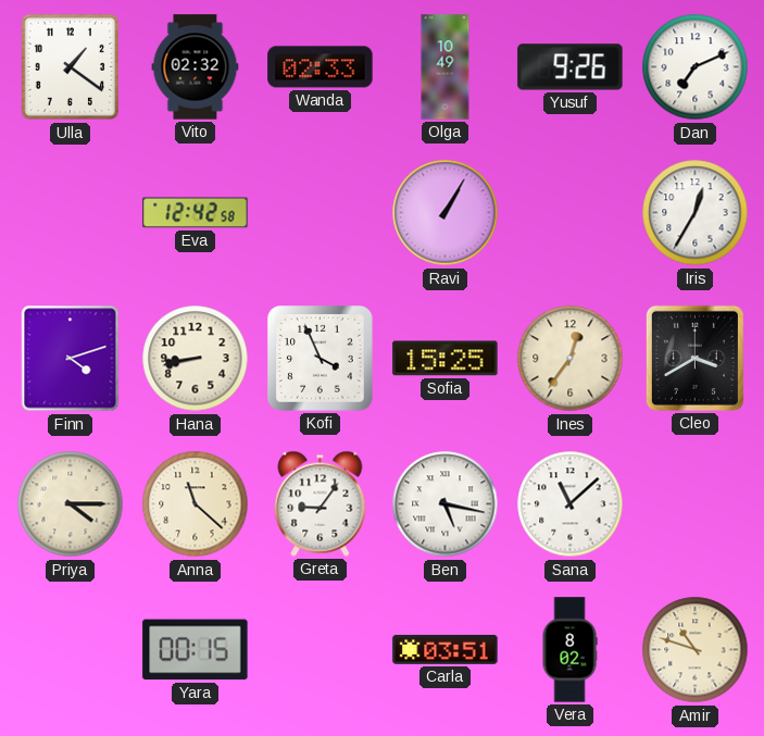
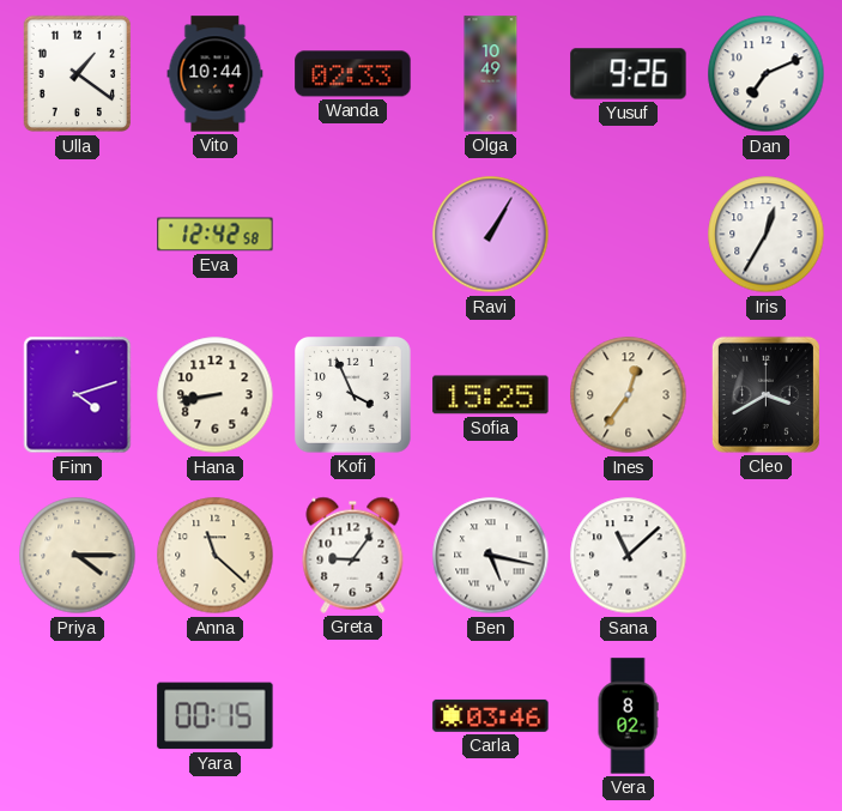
Vito: 02:32 -> 10:44
Carla: 03:51 -> 03:46
Amir: 10:48 -> none
